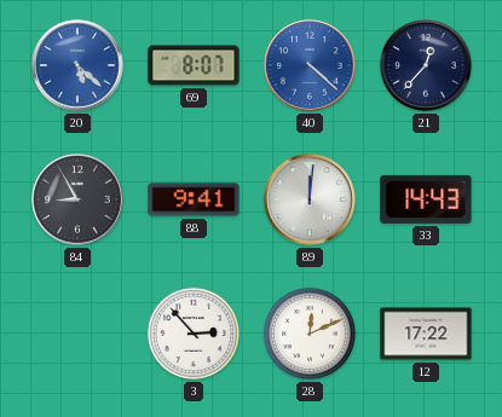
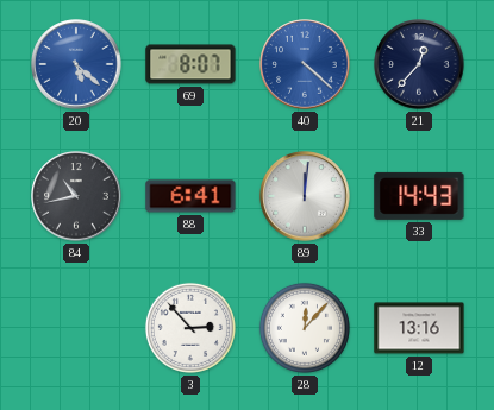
84: 8:55 -> 10:43
88: 9:41 -> 6:41
28: 12:11 -> 12:07
12: 17:22 -> 13:16
